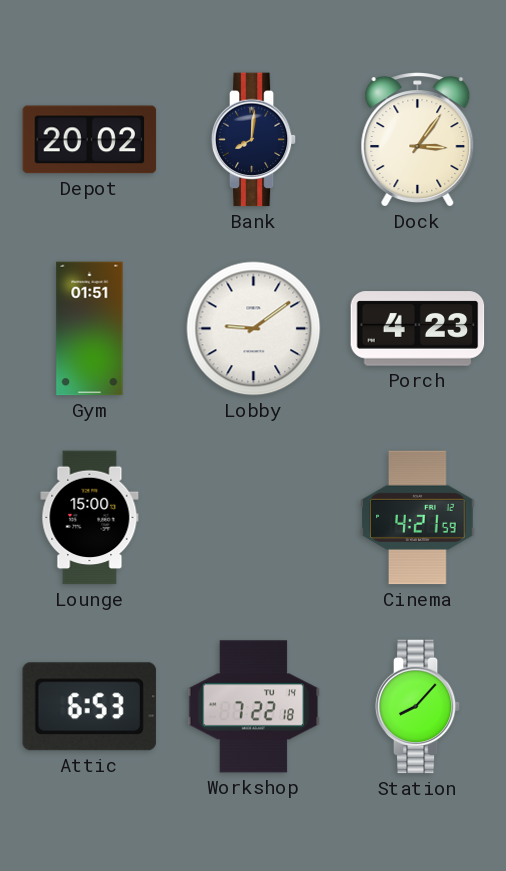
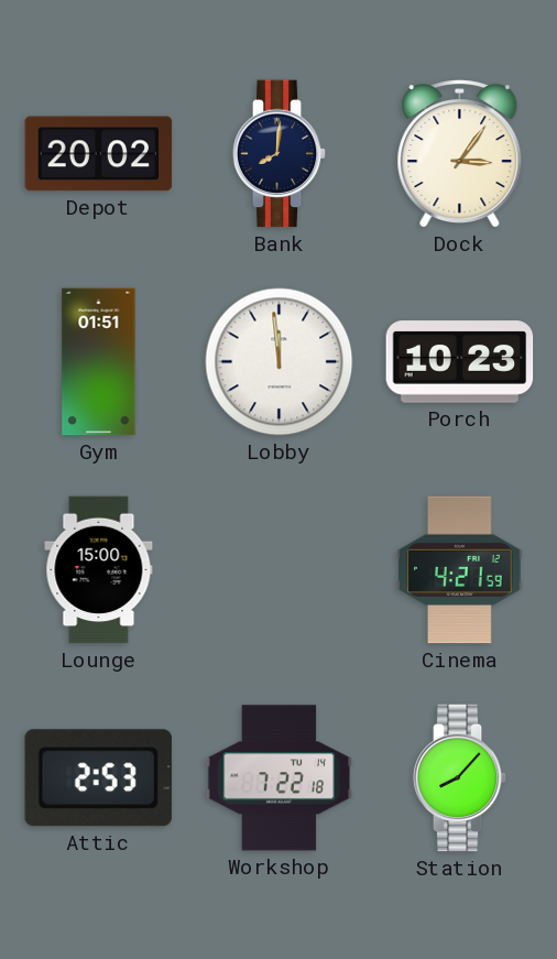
Lobby: 9:09 -> 11:59
Porch: 4:23 -> 10:23
Attic: 6:53 -> 2:53
